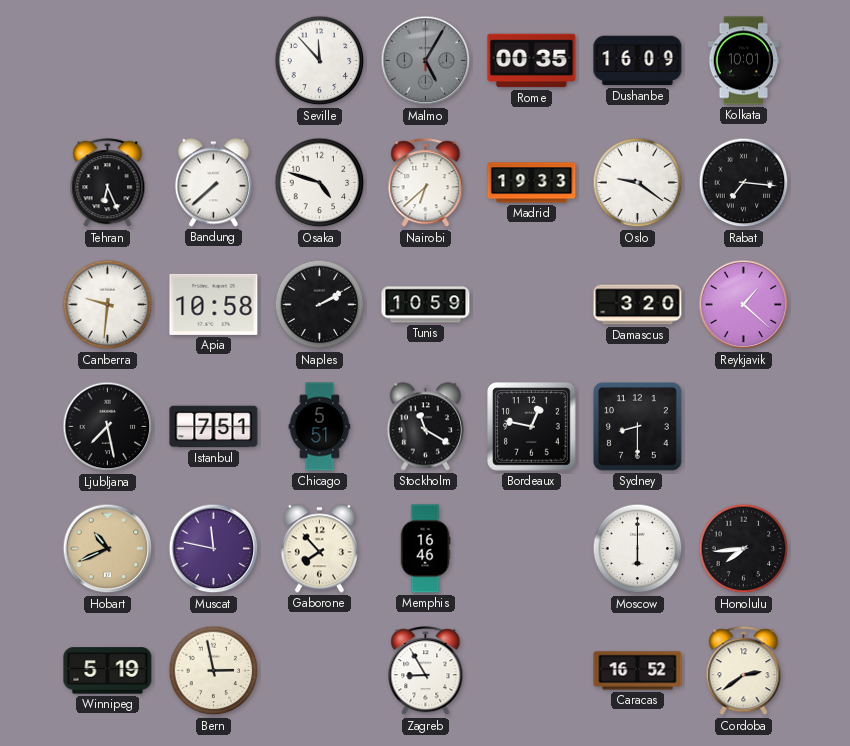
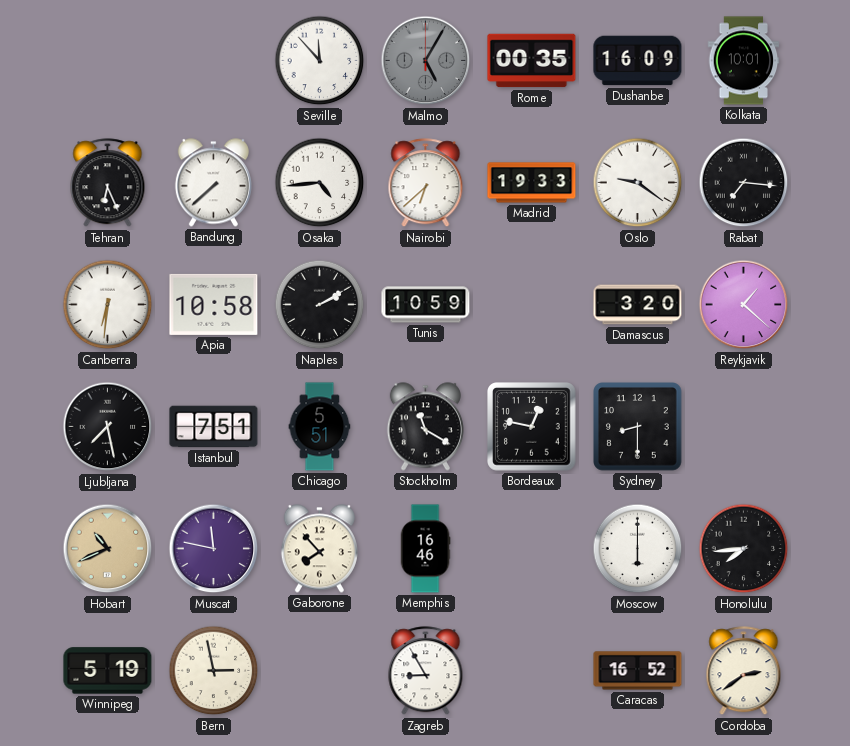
Osaka: 4:48 -> 4:44
Canberra: 9:31 -> 6:31
